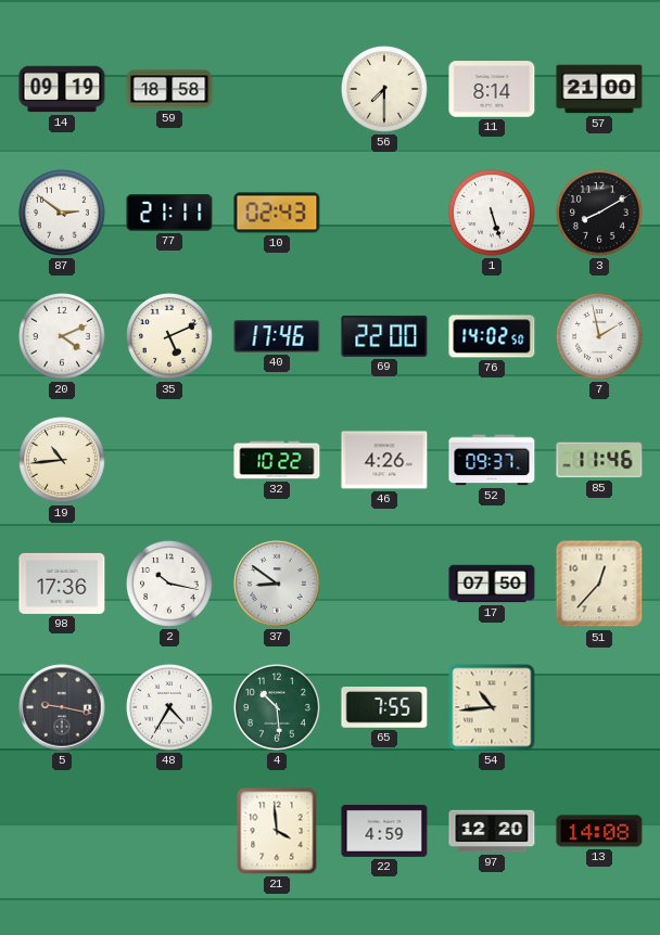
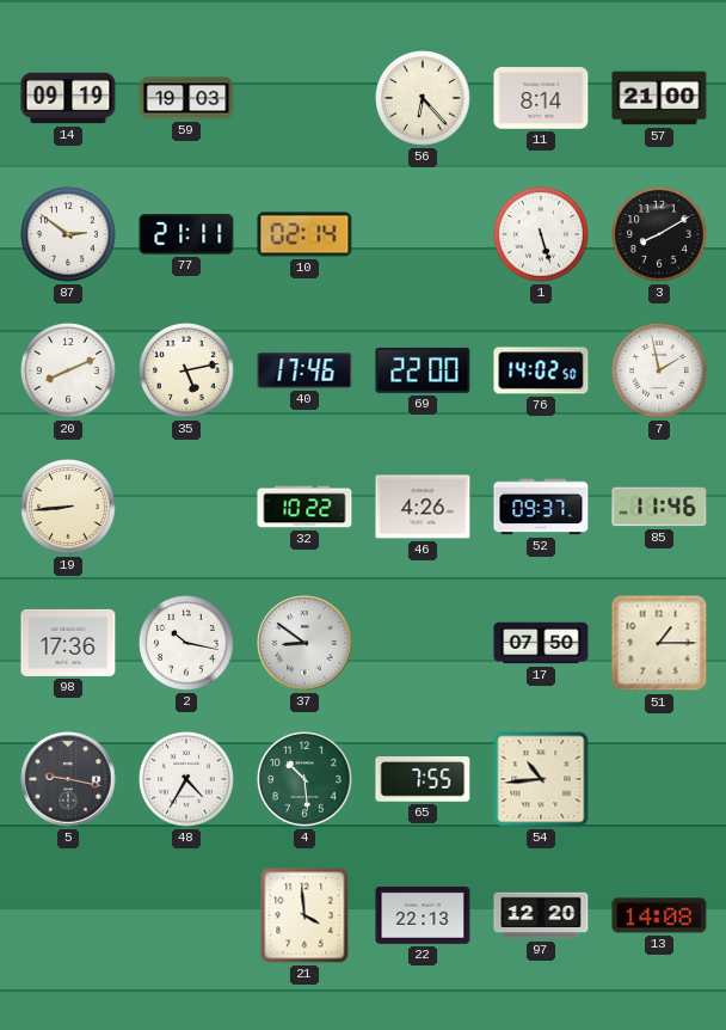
59: 18:58 -> 19:03
56: 7:30 -> 6:23
10: 02:43 -> 02:14
20: 4:11 -> 8:11
35: 5:11 -> 5:13
19: 10:44 -> 8:44
51: 12:37 -> 1:15
22: 4:59 -> 22:13
